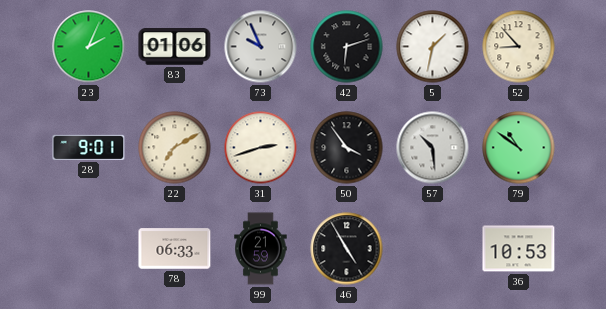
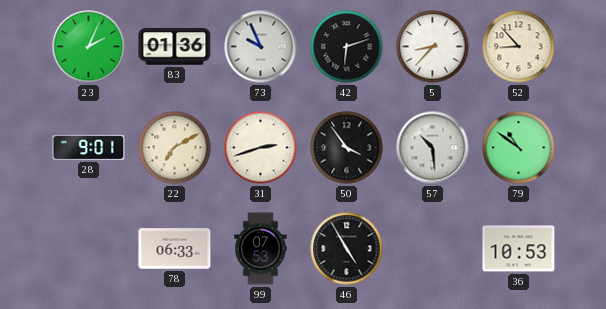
83: 01:06 -> 01:36
5: 1:32 -> 8:37
99: 21:59 -> 07:53
